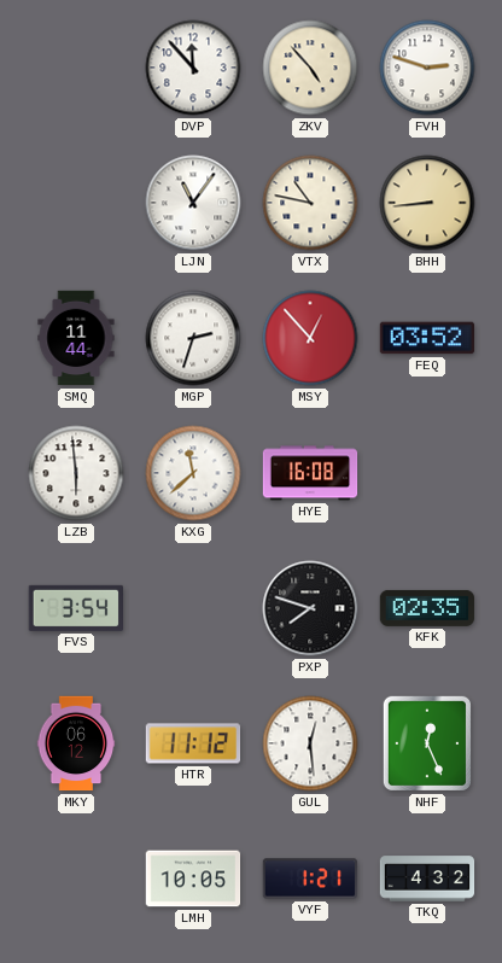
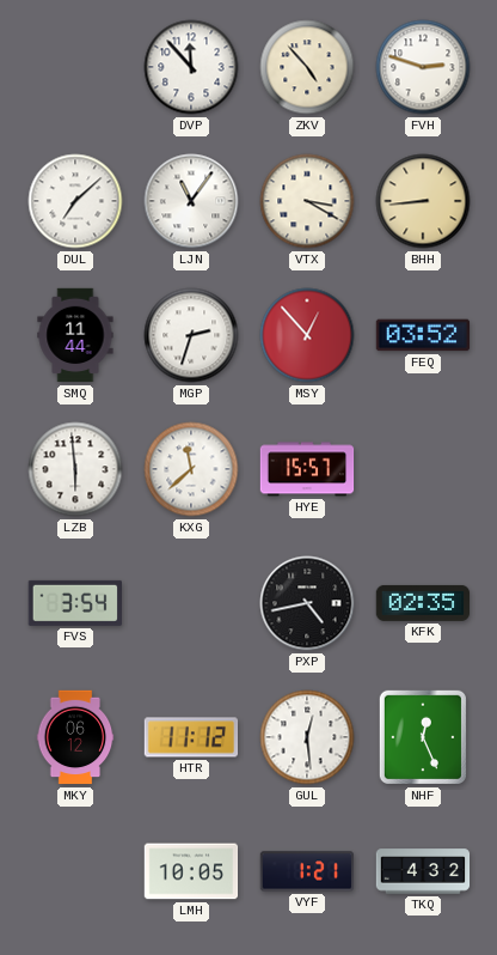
DUL: none -> 7:08
VTX: 10:47 -> 3:20
HYE: 16:08 -> 15:57
PXP: 7:48 -> 4:43
